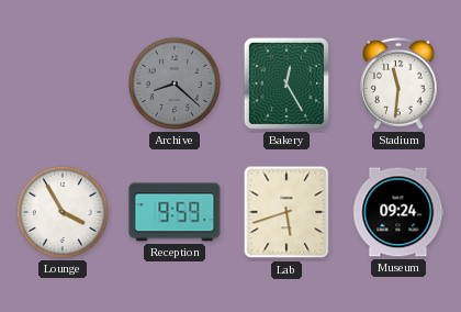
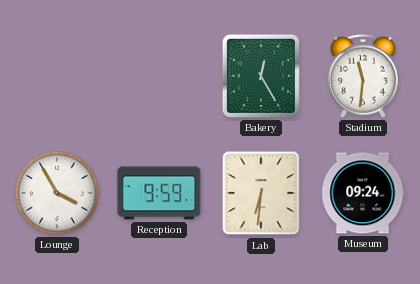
Archive: 8:22 -> none
Lab: 5:42 -> 6:31
